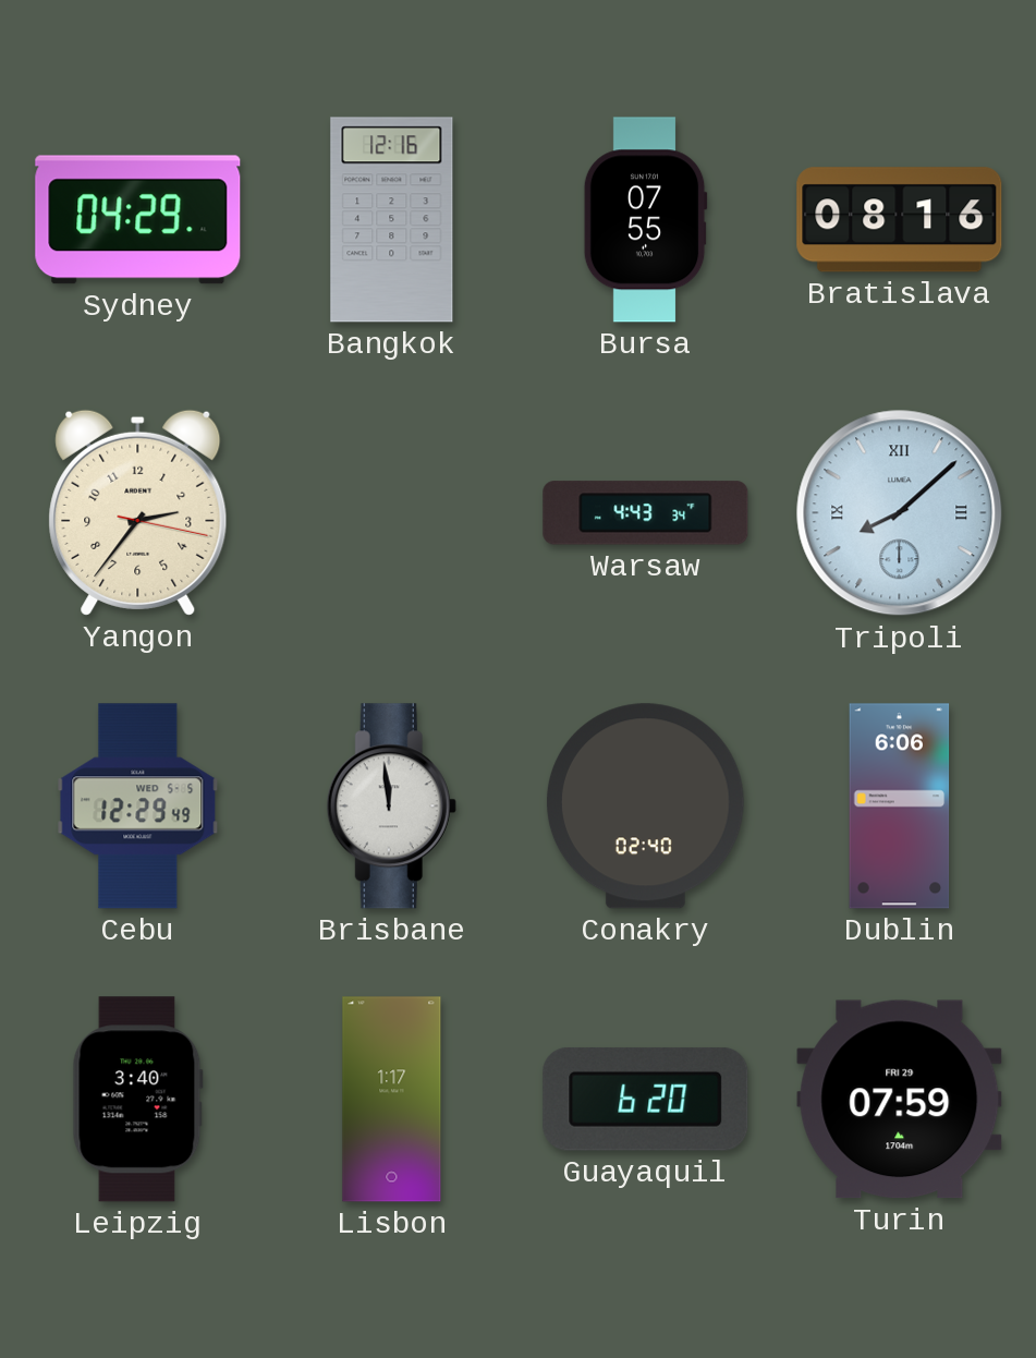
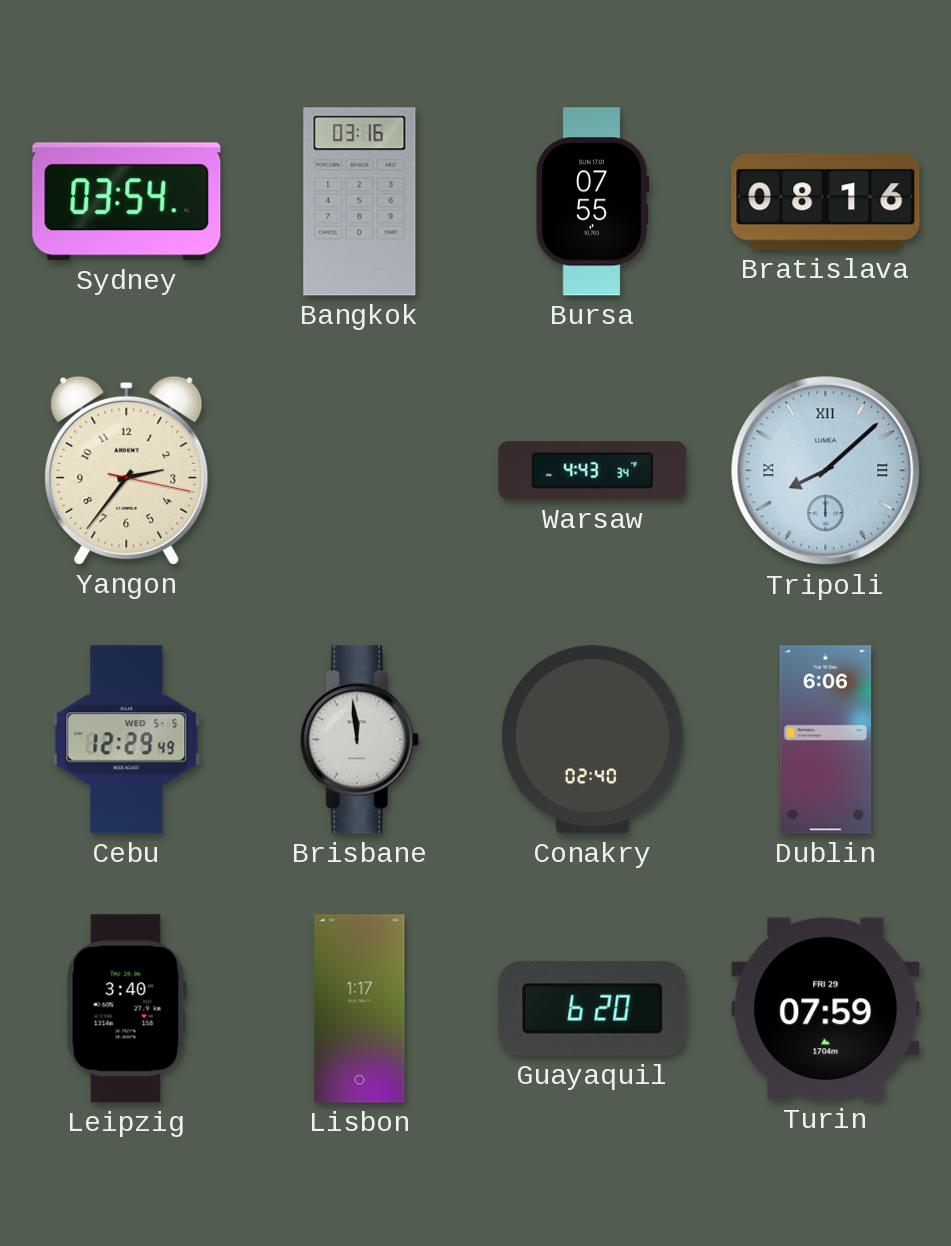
Sydney: 04:29 -> 03:54
Bangkok: 12:16 -> 03:16
